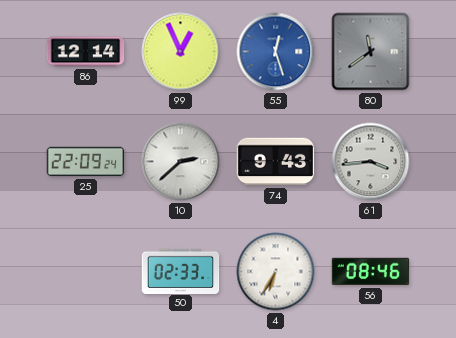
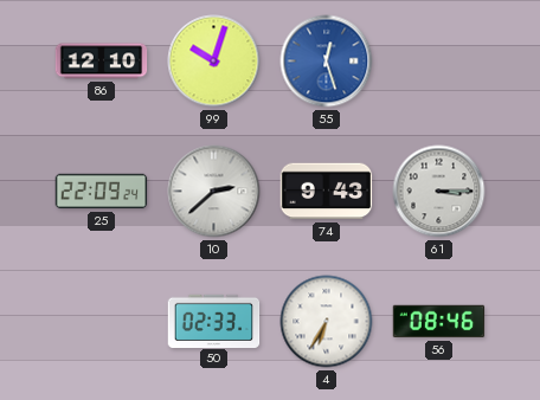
86: 12:14 -> 12:10
99: 12:56 -> 10:03
80: 11:39 -> none
61: 3:44 -> 3:15
